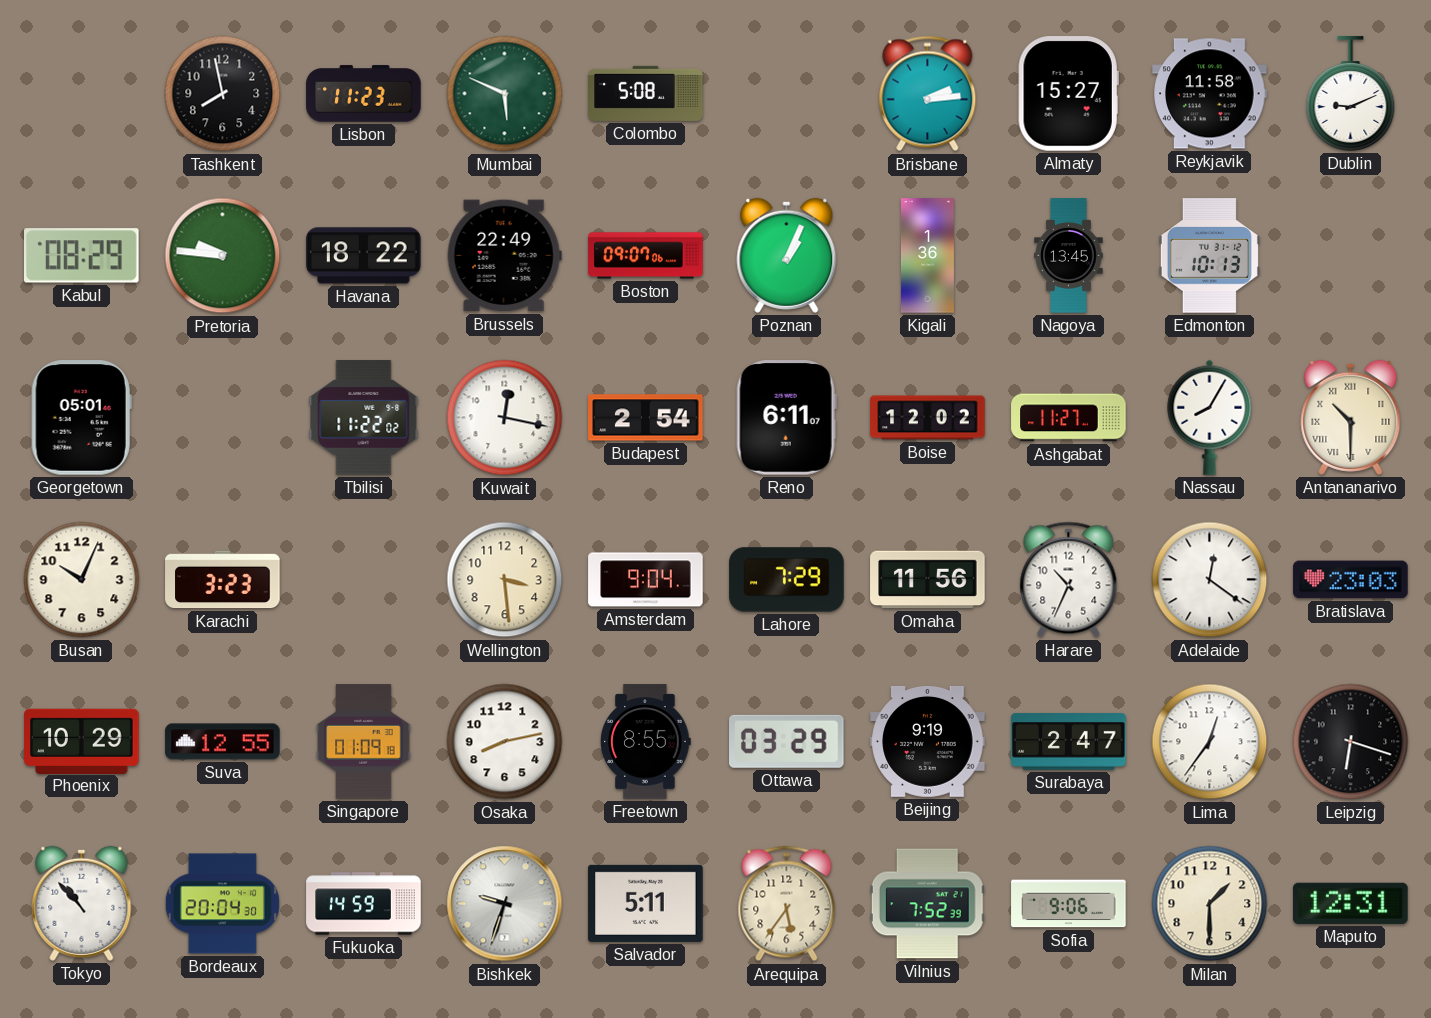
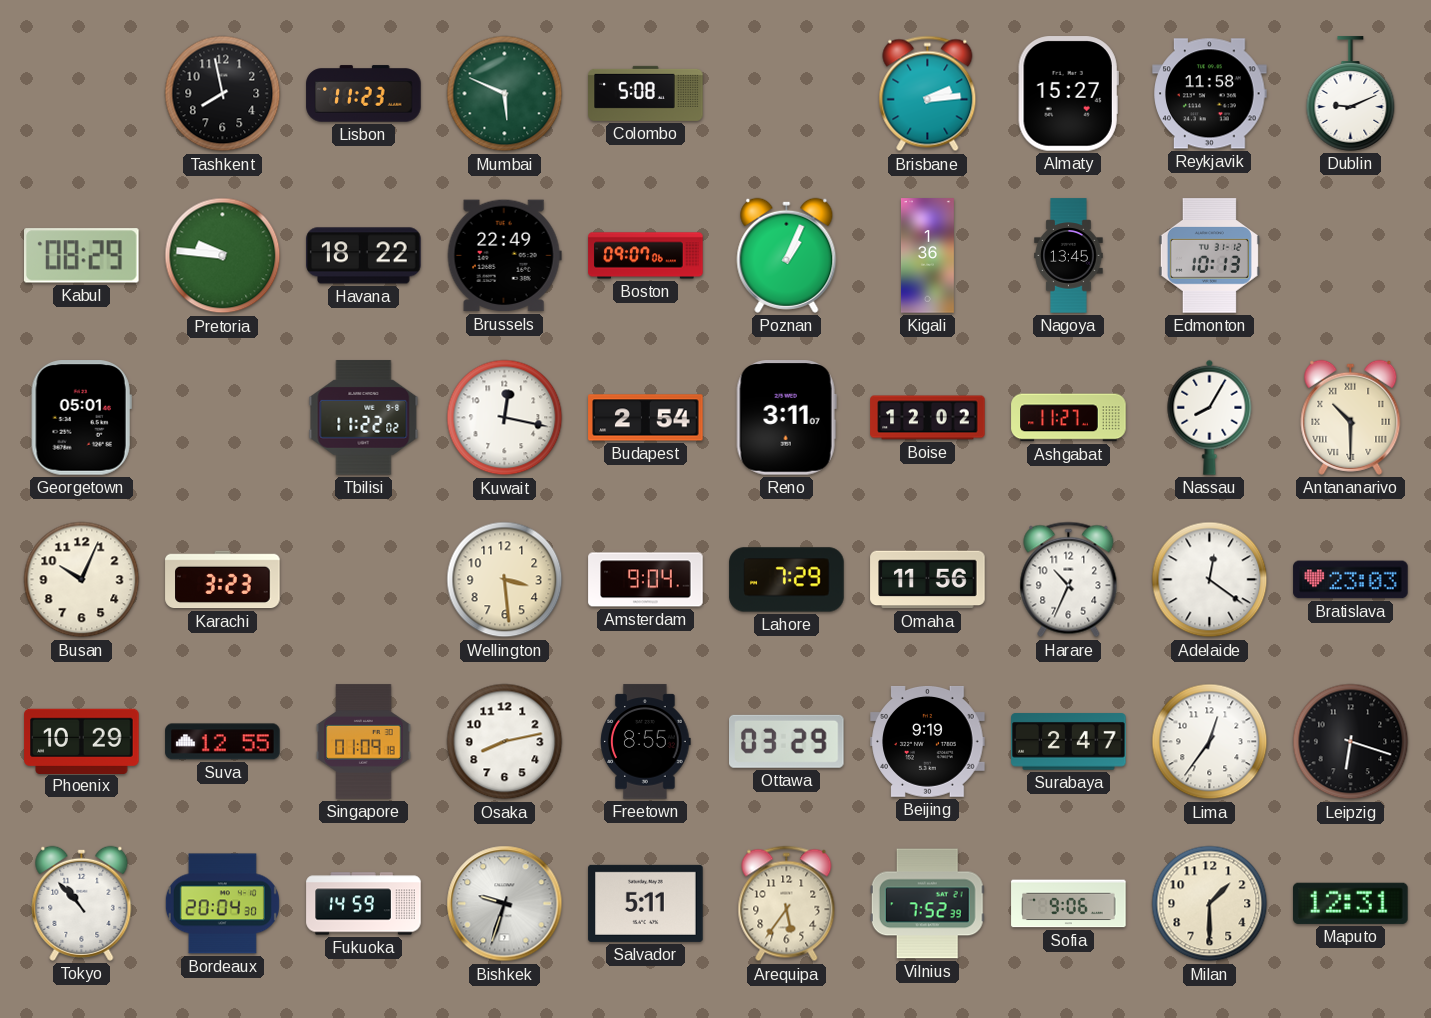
Reno: 6:11 -> 3:11
